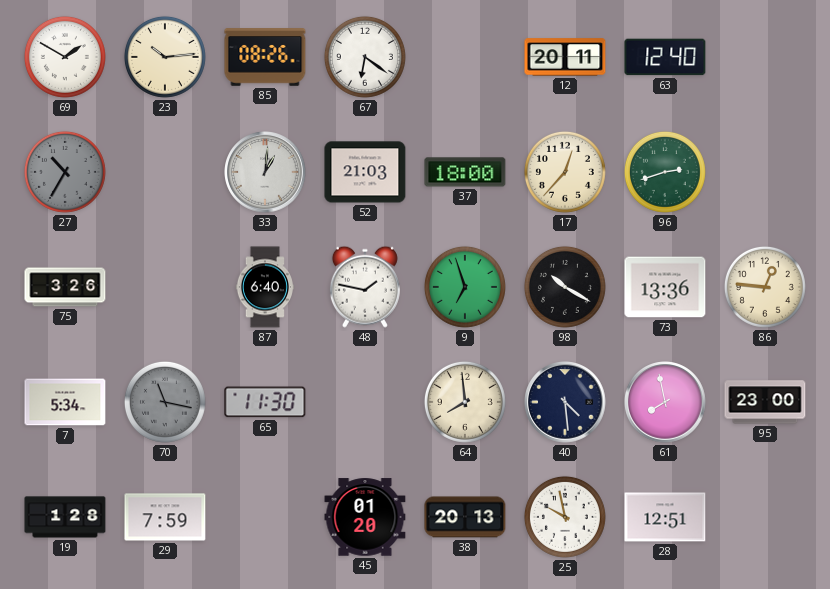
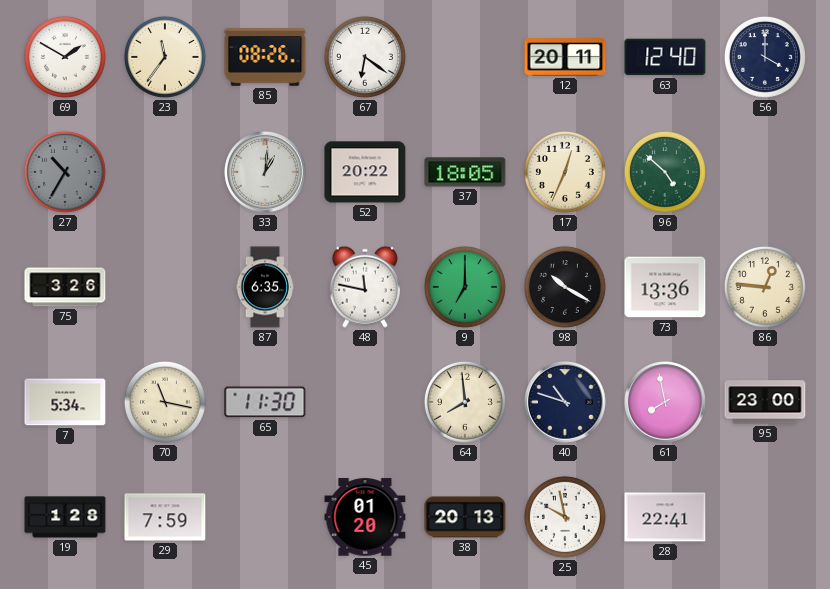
23: 10:14 -> 11:36
56: none -> 4:00
52: 21:03 -> 20:22
37: 18:00 -> 18:05
17: 12:37 -> 12:34
96: 2:42 -> 4:52
87: 6:40 -> 6:35
48: 1:47 -> 11:47
9: 6:57 -> 7:00
70 dial: grey -> cream
40: 4:29 -> 10:48
28: 12:51 -> 22:41
